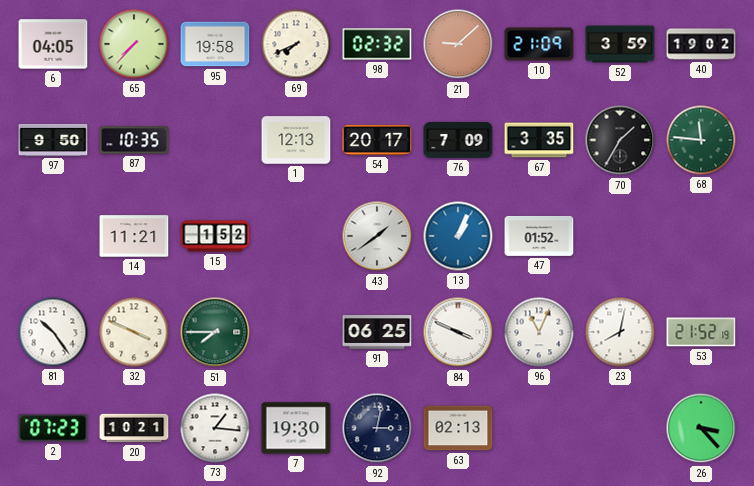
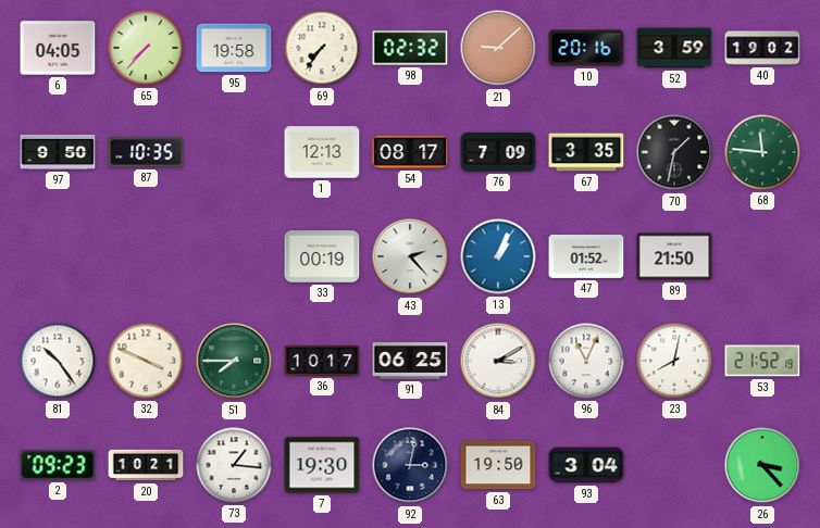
69: 7:41 -> 7:36
10: 21:09 -> 20:16
54: 20:17 -> 08:17
70: 1:35 -> 1:32
14: 11:21 -> none
15: 1:52 -> none
33: none -> 00:19
43: 1:39 -> 2:23
89: none -> 21:50
36: none -> 10:17
84: 3:49 -> 3:10
2: 07:23 -> 09:23
63: 02:13 -> 19:50
93: none -> 3:04
